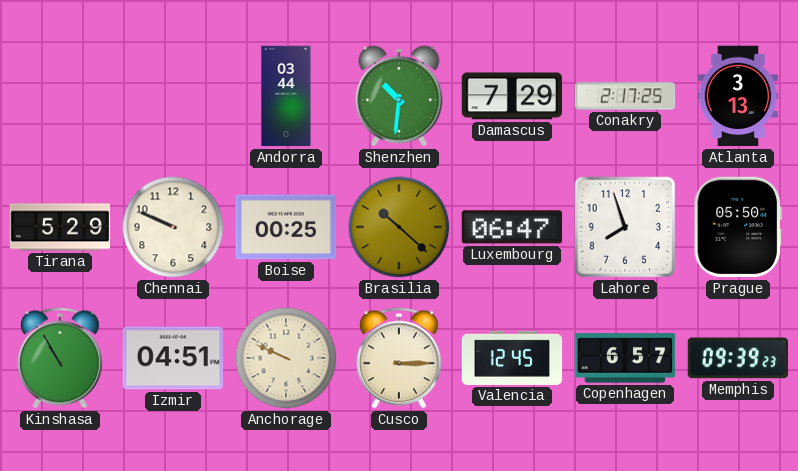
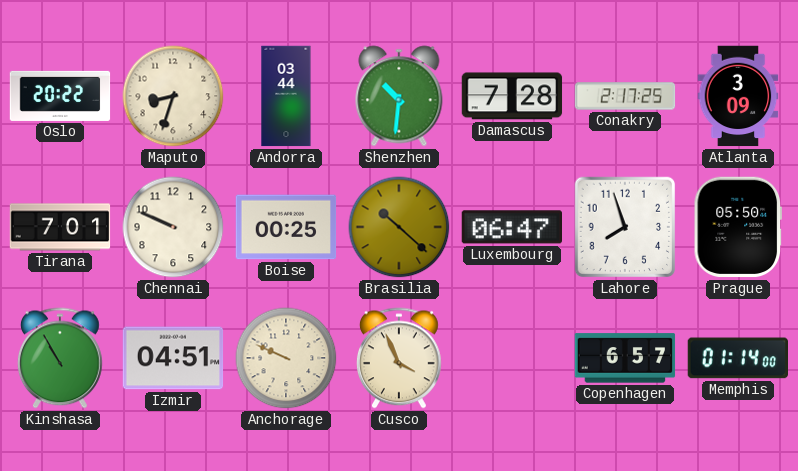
Oslo: none -> 20:22
Maputo: none -> 8:33
Damascus: 7:29 -> 7:28
Atlanta: 3:13 -> 3:09
Tirana: 5:29 -> 7:01
Cusco: 3:15 -> 3:56
Valencia: 12:45 -> none
Memphis: 09:39 -> 01:14
